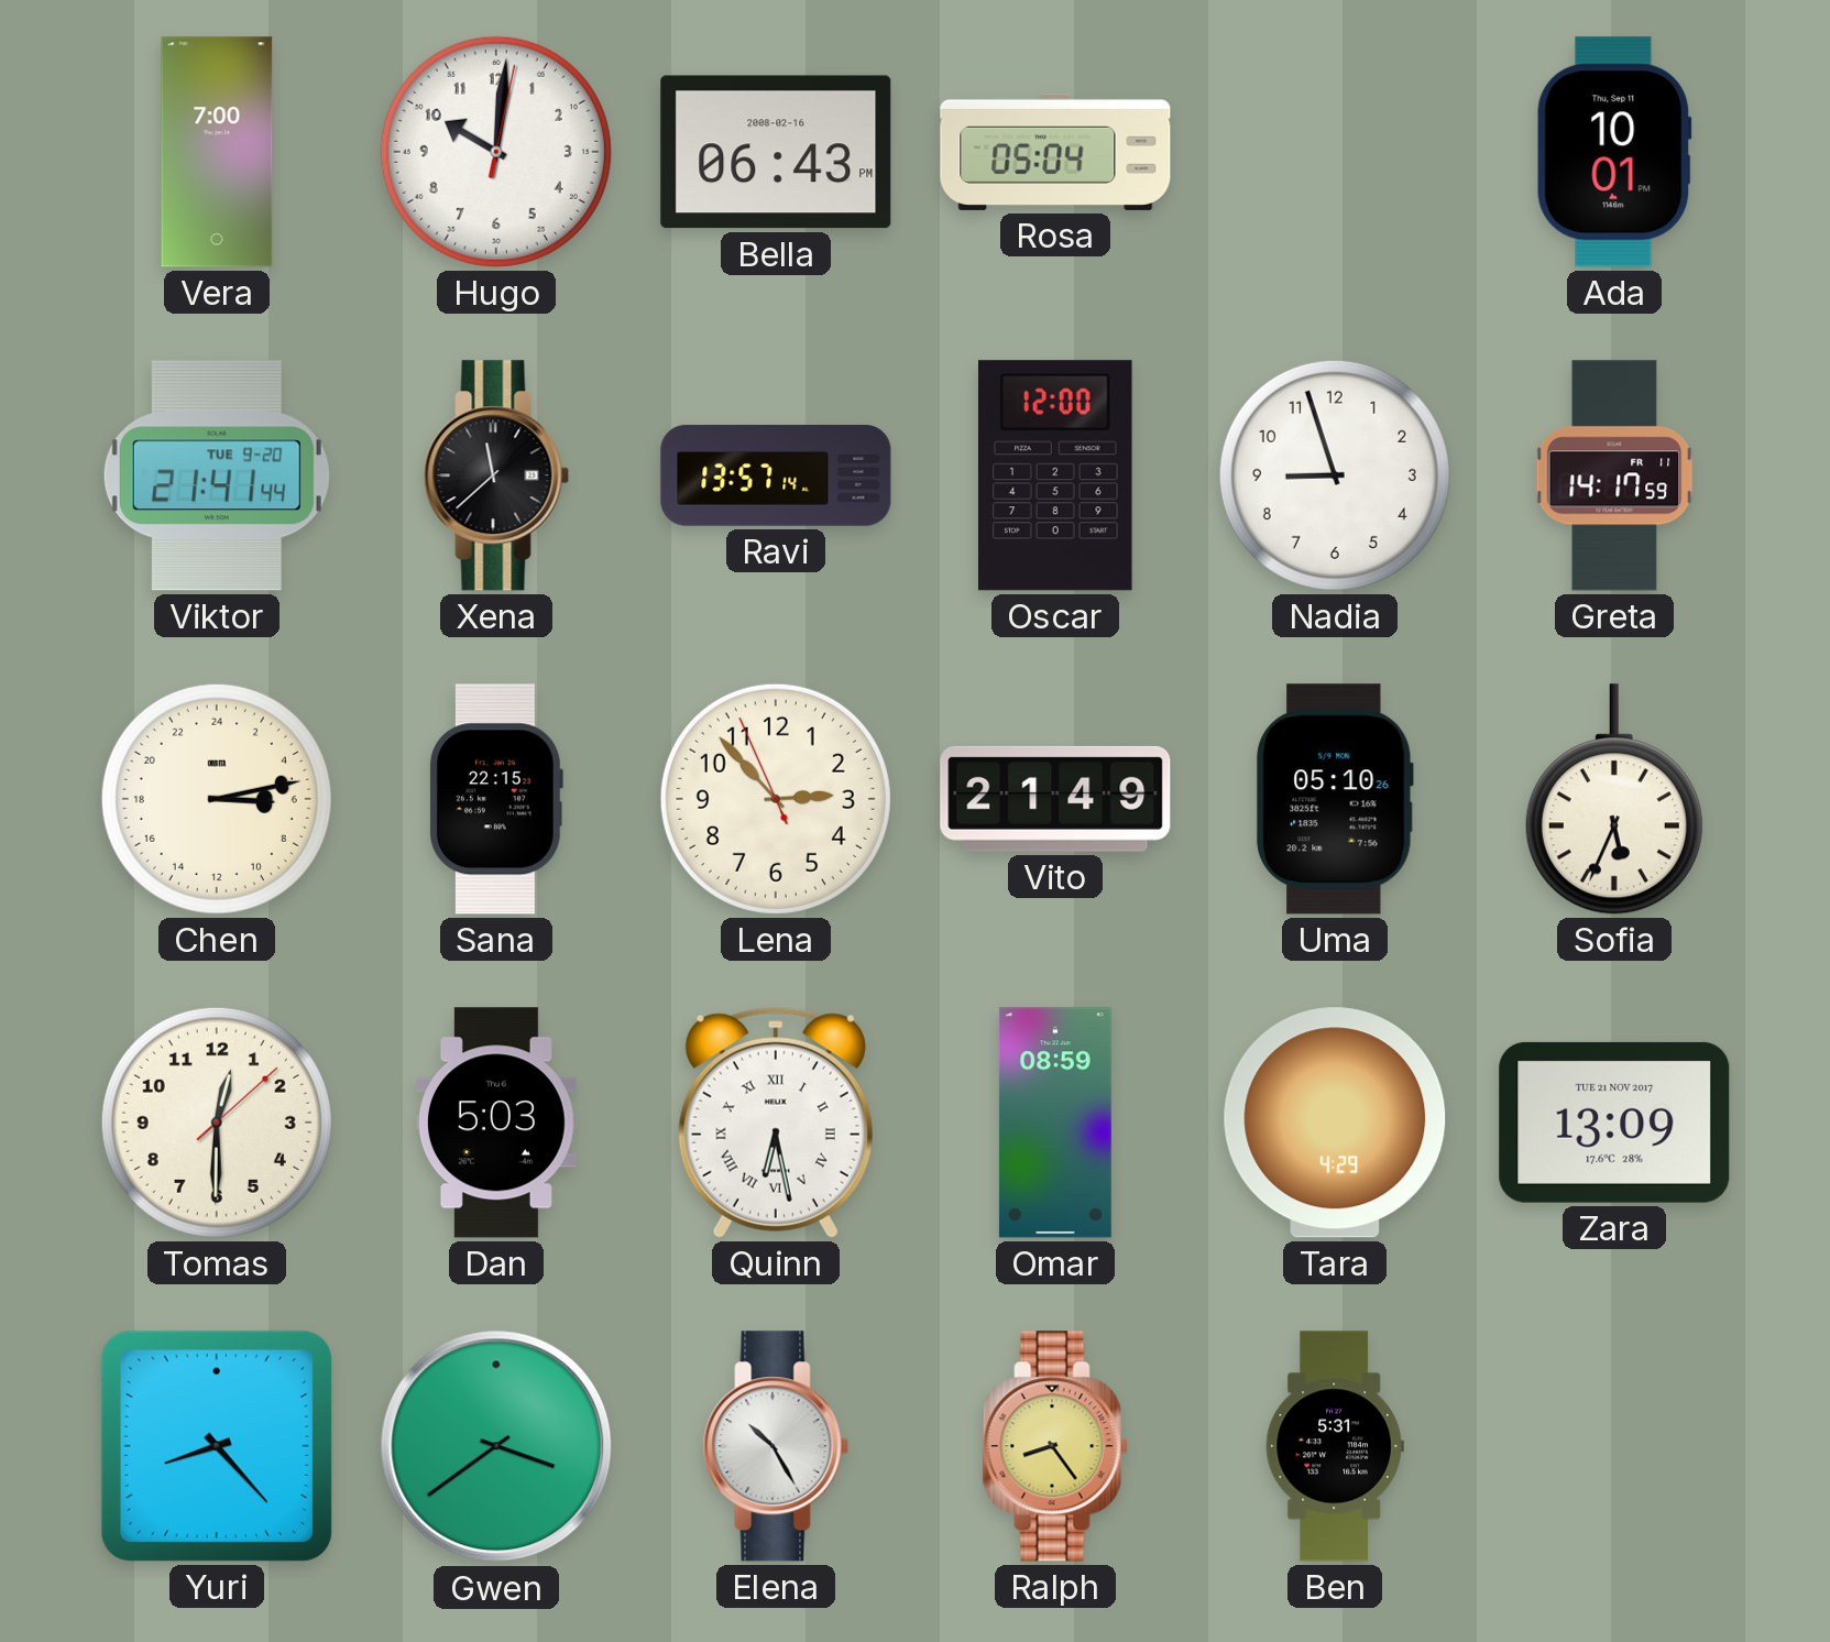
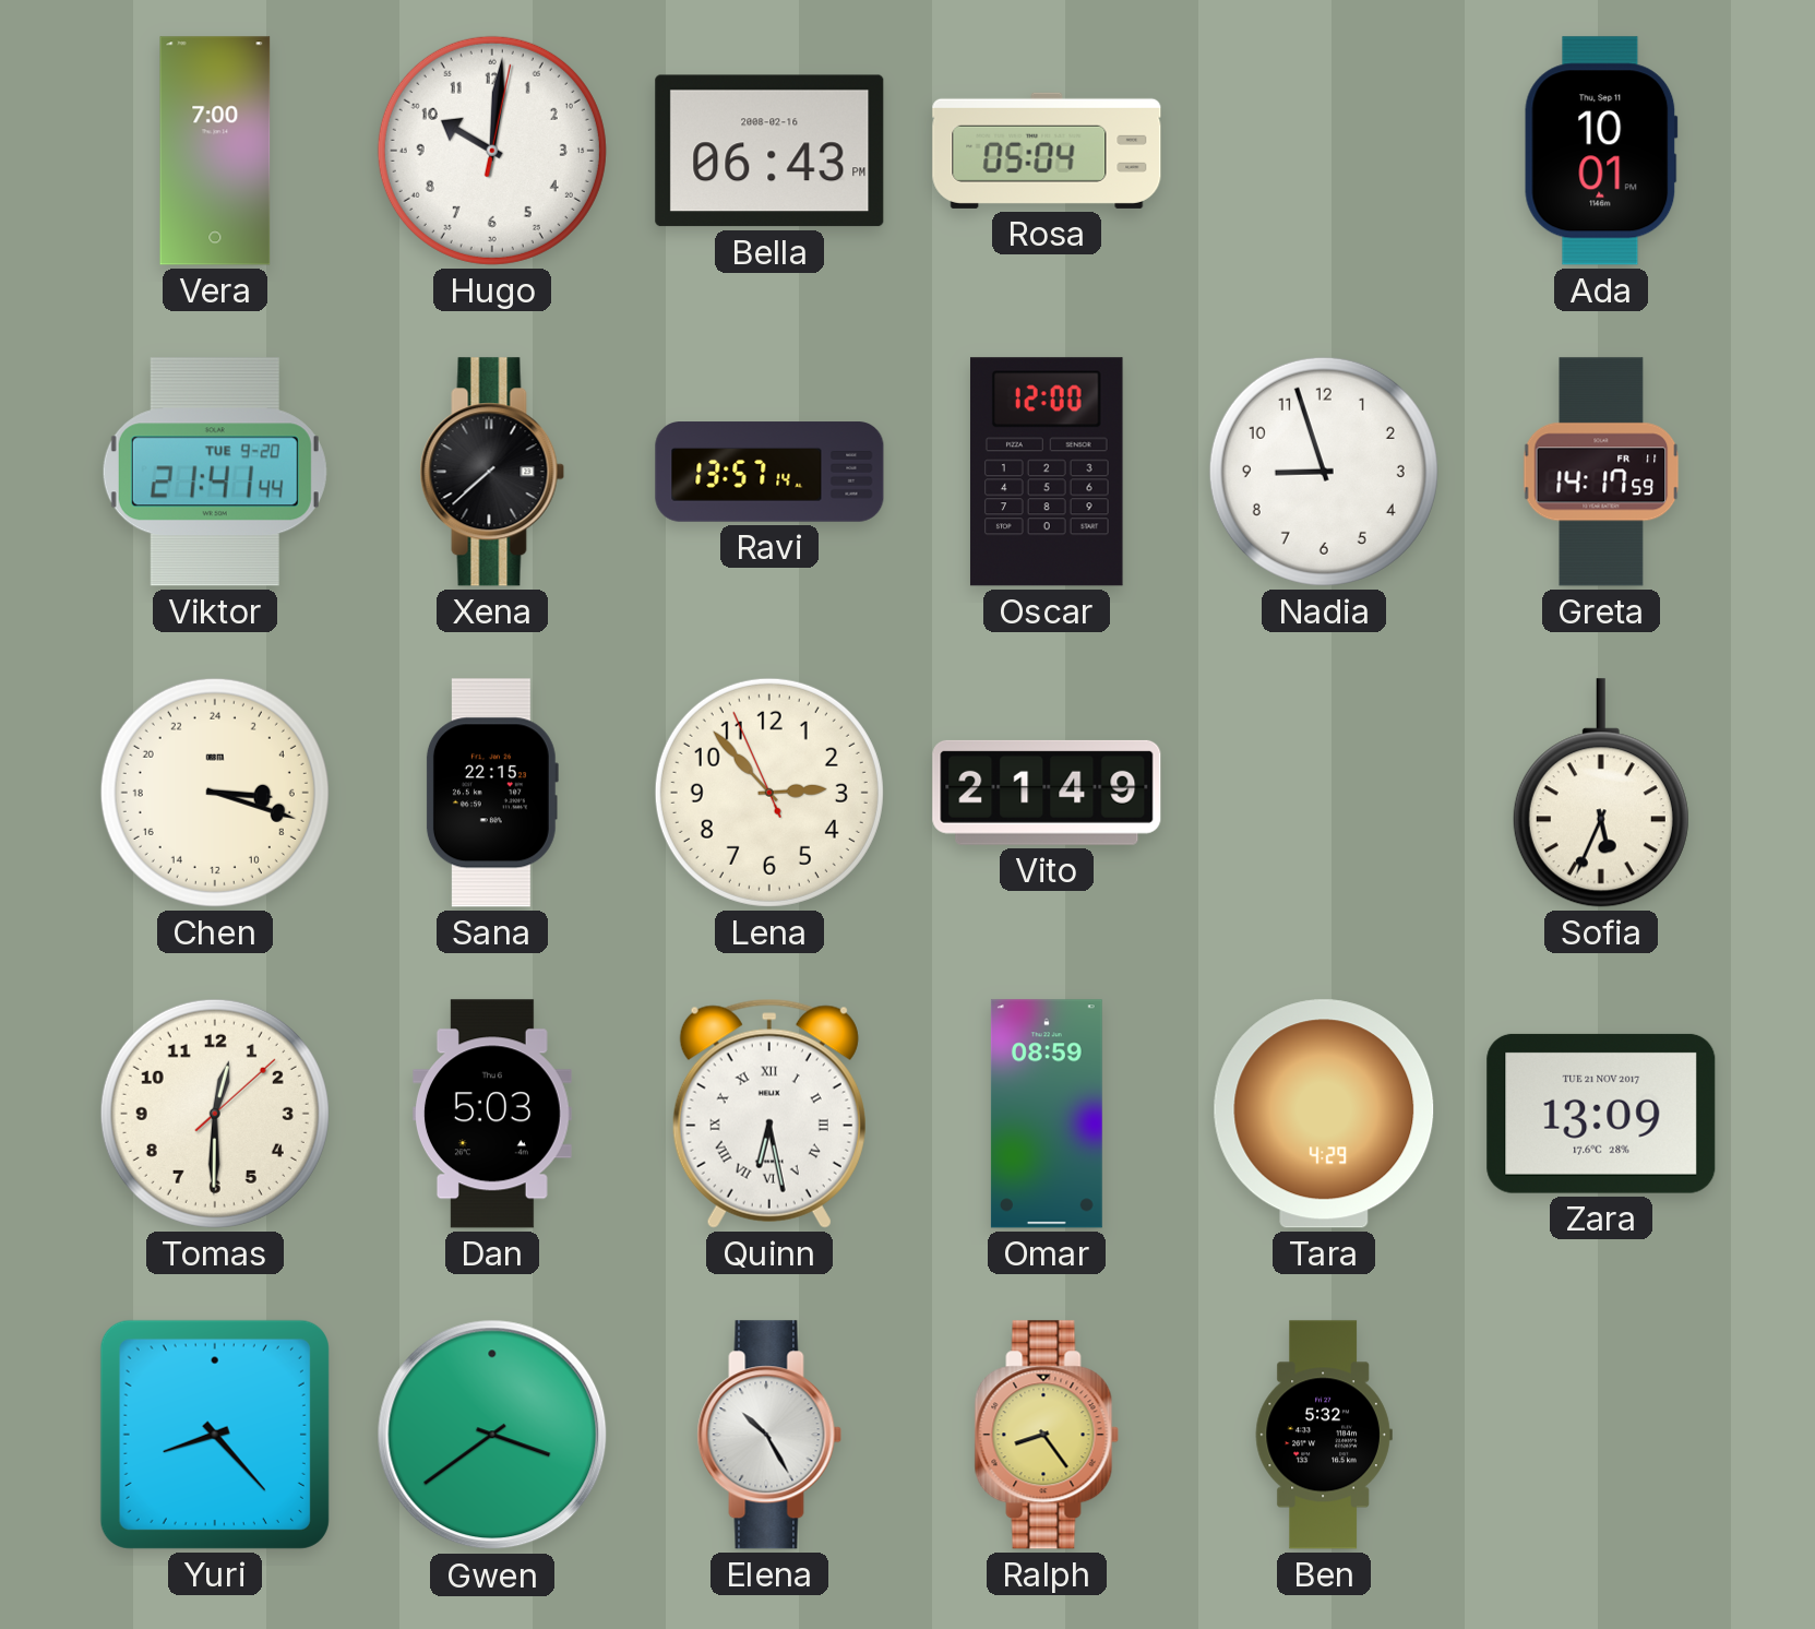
Xena: 11:38 -> 7:38
Chen: 6:13 -> 6:18
Uma: 05:10 -> none
Ben: 5:31 -> 5:32
